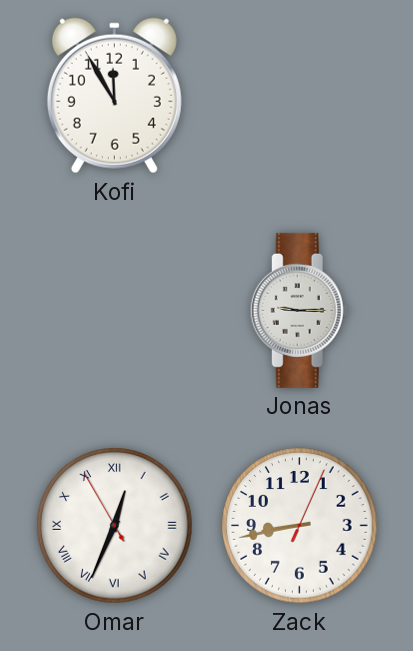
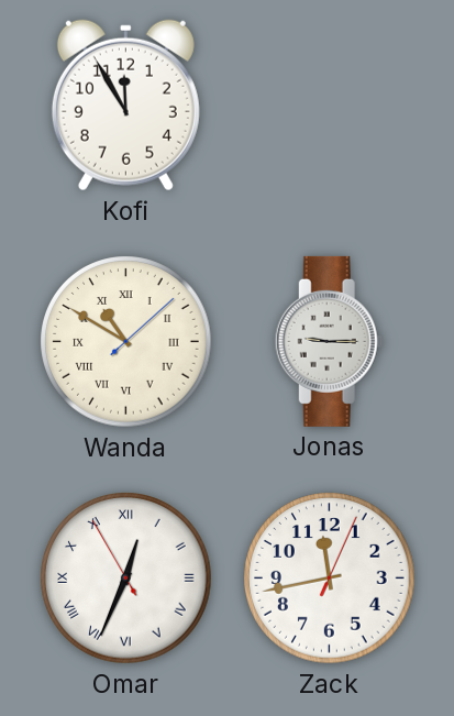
Wanda: none -> 10:50
Zack: 8:43 -> 11:43
